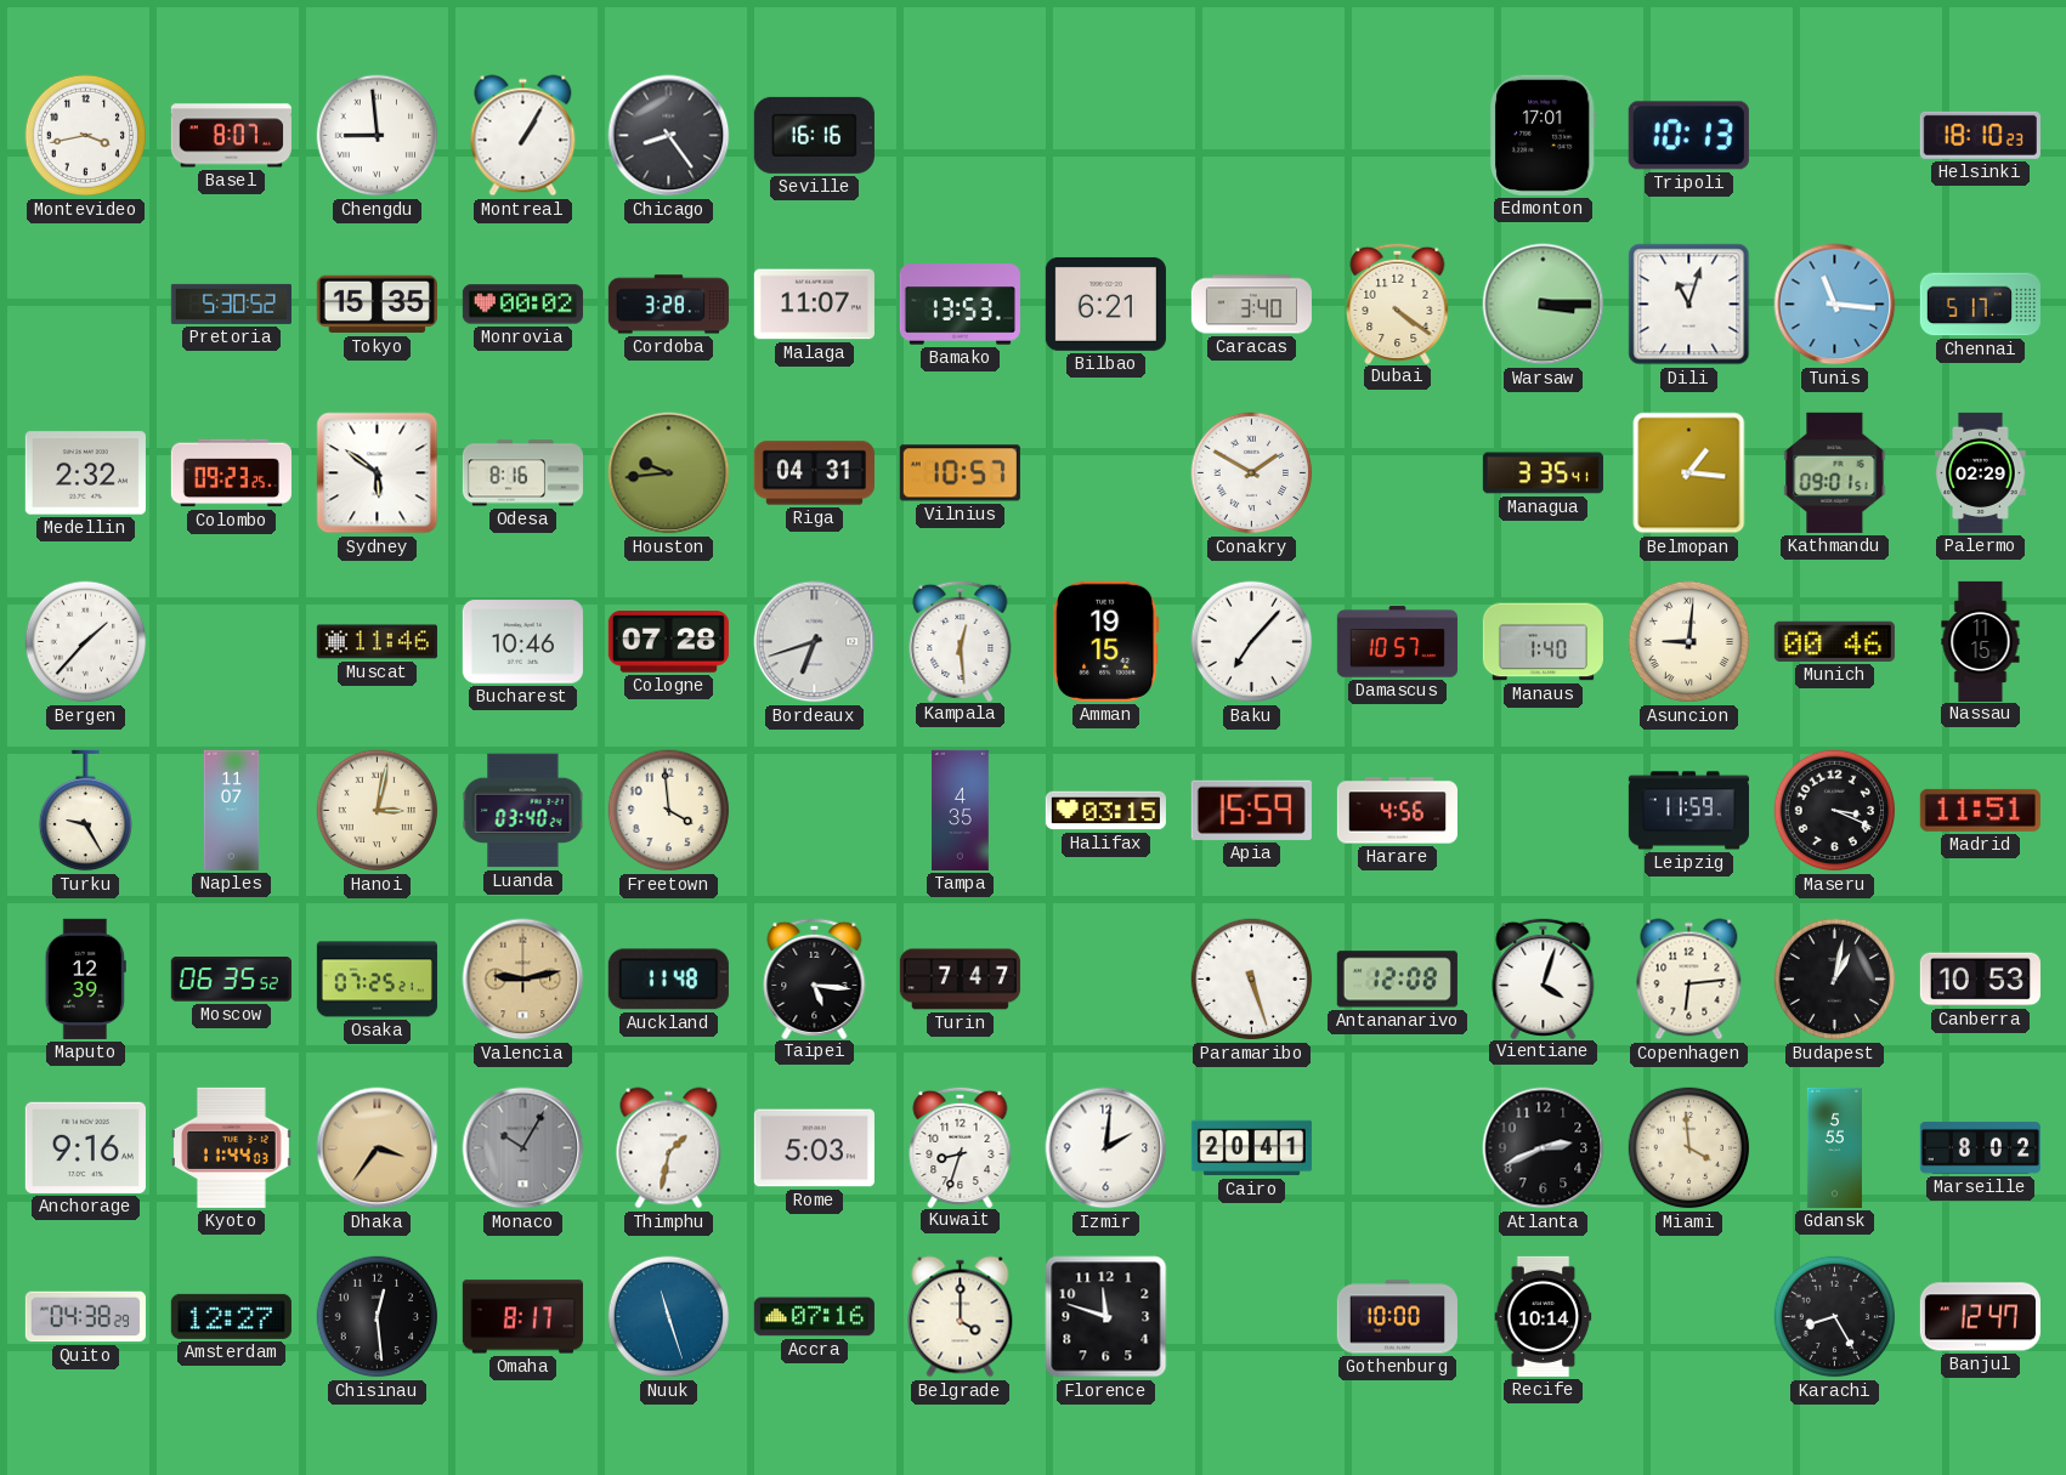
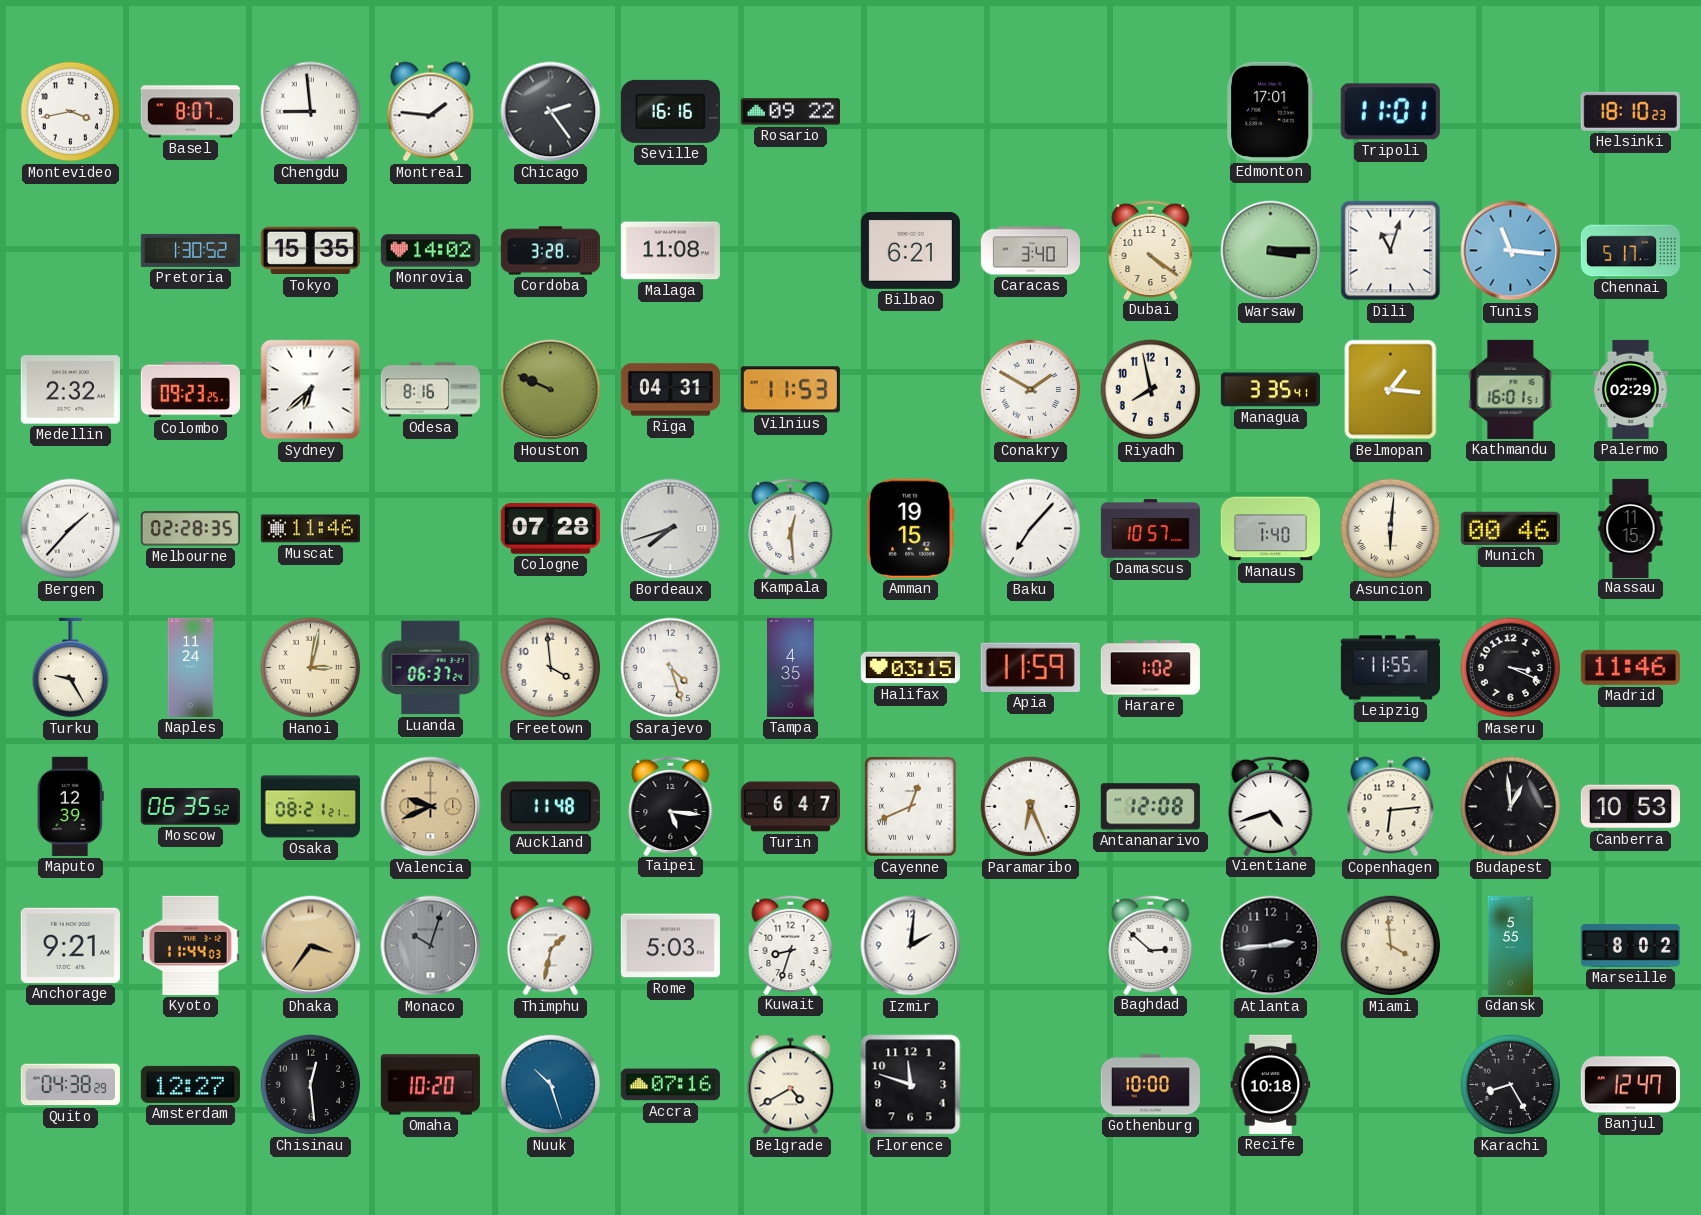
Montreal: 1:05 -> 1:46
Chicago: 8:24 -> 2:24
Rosario: none -> 09:22
Tripoli: 10:13 -> 11:01
Pretoria: 5:30 -> 1:30
Monrovia: 00:02 -> 14:02
Malaga: 11:07 -> 11:08
Bamako: 13:53 -> none
Sydney: 5:51 -> 6:38
Houston: 9:44 -> 9:49
Vilnius: 10:57 -> 11:53
Riyadh: none -> 7:58
Kathmandu: 09:01 -> 16:01
Melbourne: none -> 02:28
Bucharest: 10:46 -> none
Bordeaux: 6:42 -> 7:42
Asuncion: 9:01 -> 6:01
Naples: 11:07 -> 11:24
Luanda: 03:40 -> 06:37
Sarajevo: none -> 4:27
Apia: 15:59 -> 11:59
Harare: 4:56 -> 1:02
Leipzig: 11:59 -> 11:55
Madrid: 11:51 -> 11:46
Osaka: 07:25 -> 08:21
Valencia: 9:13 -> 9:41
Turin: 7:47 -> 6:47
Cayenne: none -> 12:41
Paramaribo: 5:27 -> 6:26
Vientiane: 4:03 -> 4:42
Budapest: 1:02 -> 12:59
Anchorage: 9:16 -> 9:21
Monaco: 10:05 -> 10:03
Cairo: 20:41 -> none
Baghdad: none -> 2:52
Atlanta: 2:41 -> 2:44
Omaha: 8:17 -> 10:20
Nuuk: 11:27 -> 10:27
Belgrade: 4:00 -> 4:40
Recife: 10:14 -> 10:18
